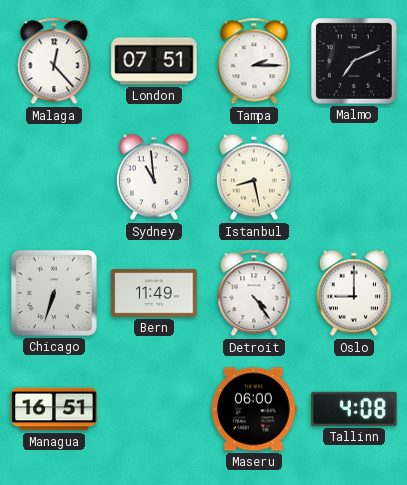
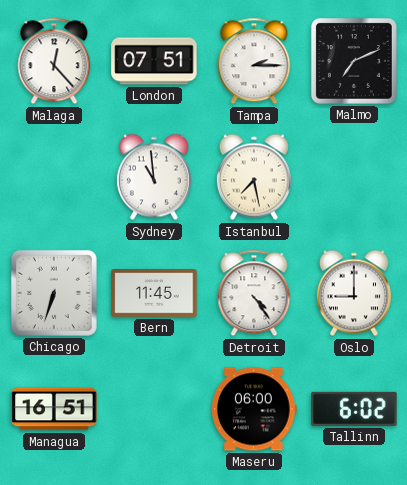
Istanbul: 8:28 -> 7:28
Bern: 11:49 -> 11:45
Tallinn: 4:08 -> 6:02
